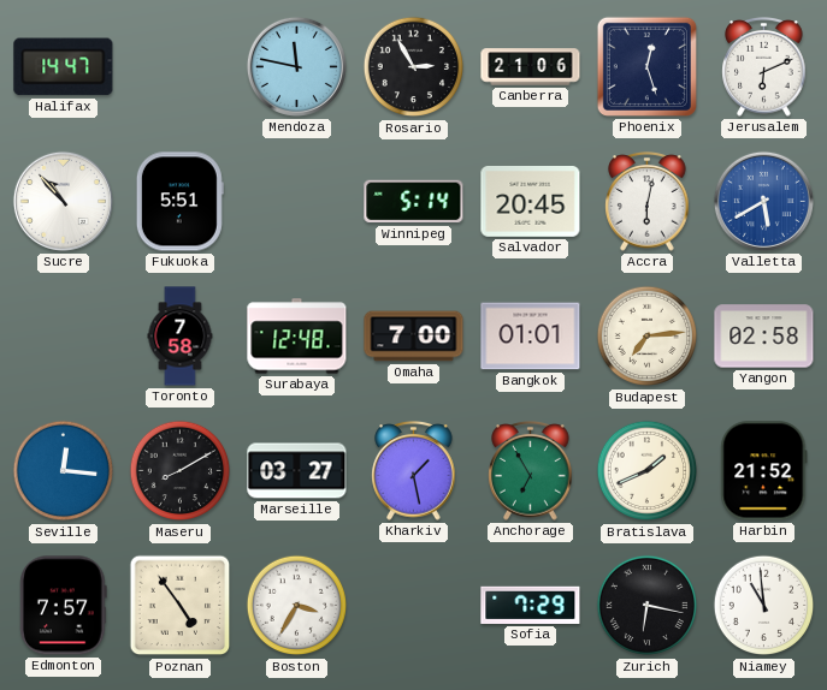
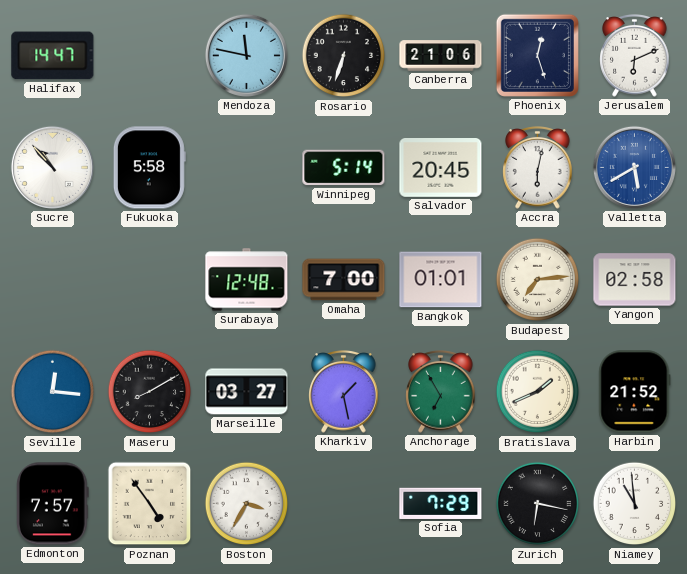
Rosario: 2:55 -> 6:33
Fukuoka: 5:51 -> 5:58
Toronto: 7:58 -> none
